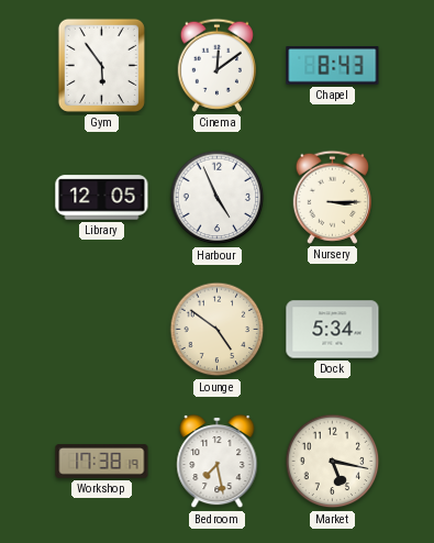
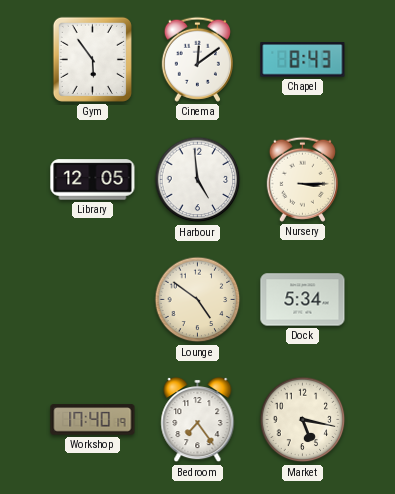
Harbour: 4:56 -> 4:59
Workshop: 17:38 -> 17:40
Bedroom: 7:28 -> 7:24
